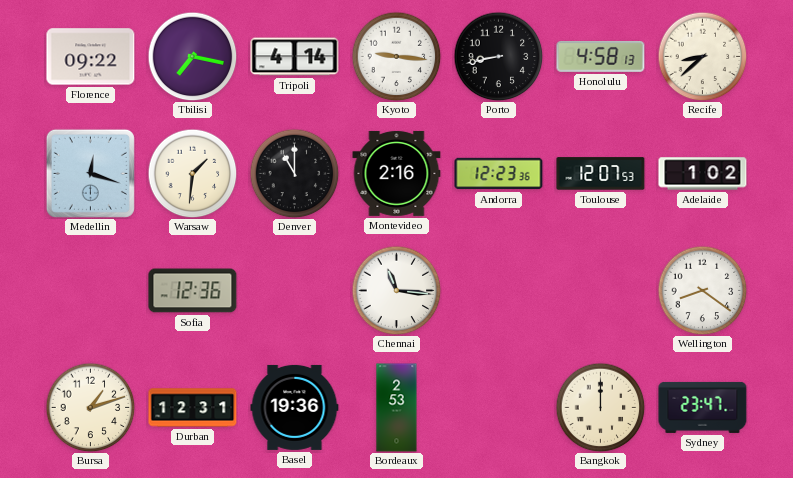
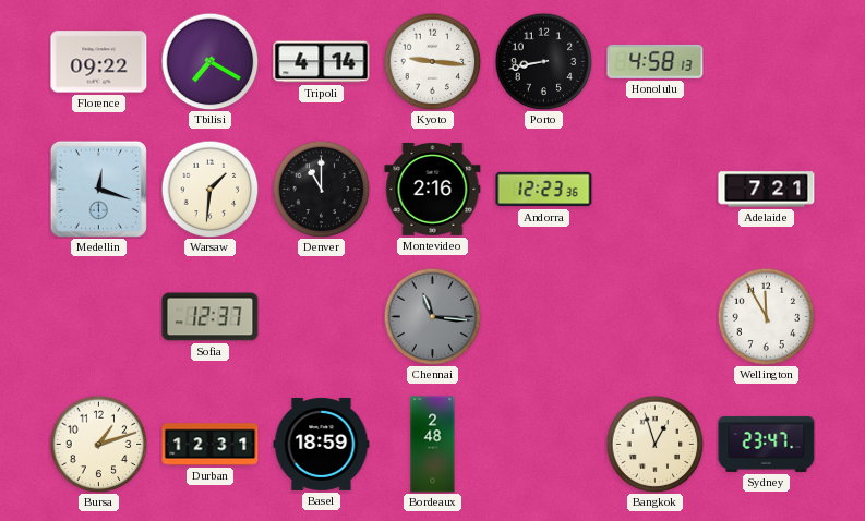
Tbilisi: 7:17 -> 7:20
Recife: 8:38 -> none
Toulouse: 12:07 -> none
Adelaide: 1:02 -> 7:21
Sofia: 12:36 -> 12:37
Chennai dial: white -> grey
Wellington: 8:21 -> 11:55
Basel: 19:36 -> 18:59
Bordeaux: 2:53 -> 2:48
Bangkok: 12:00 -> 12:57
